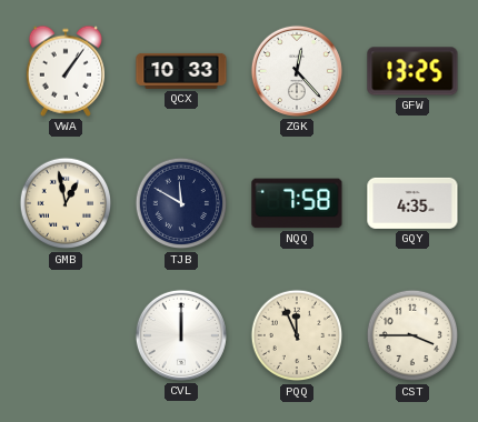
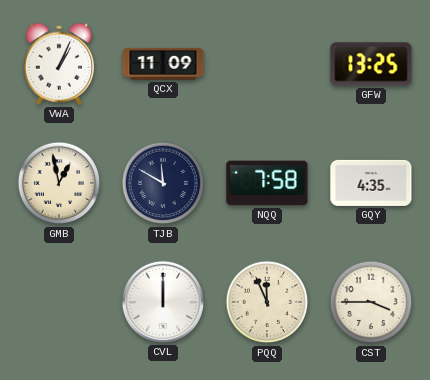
VWA: 1:06 -> 1:04
QCX: 10:33 -> 11:09
ZGK: 12:23 -> none
